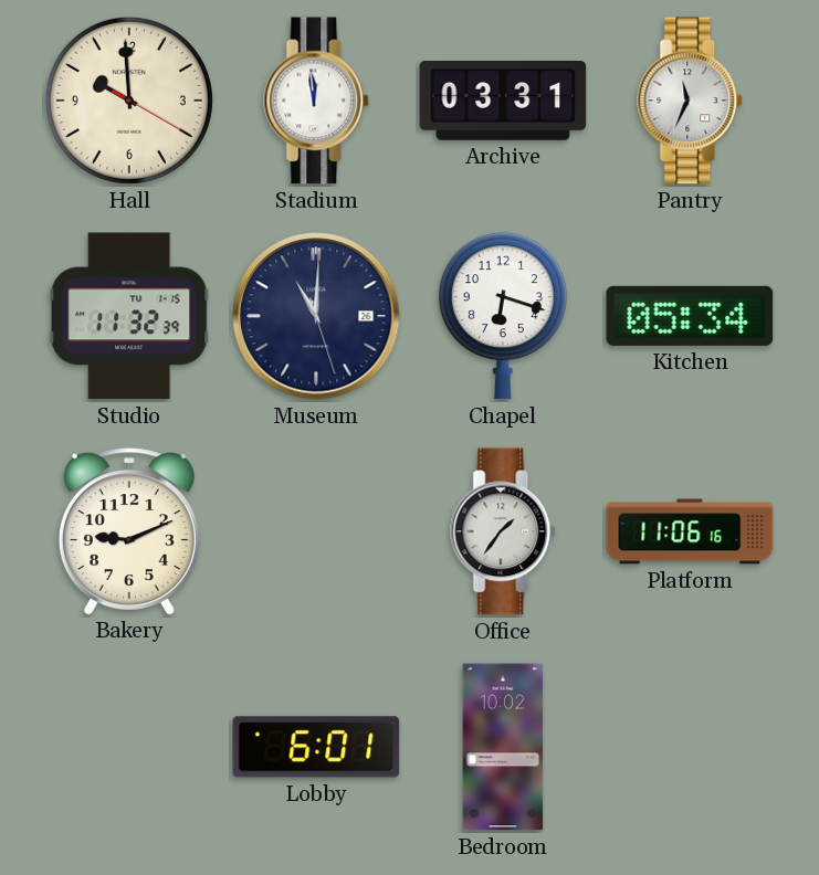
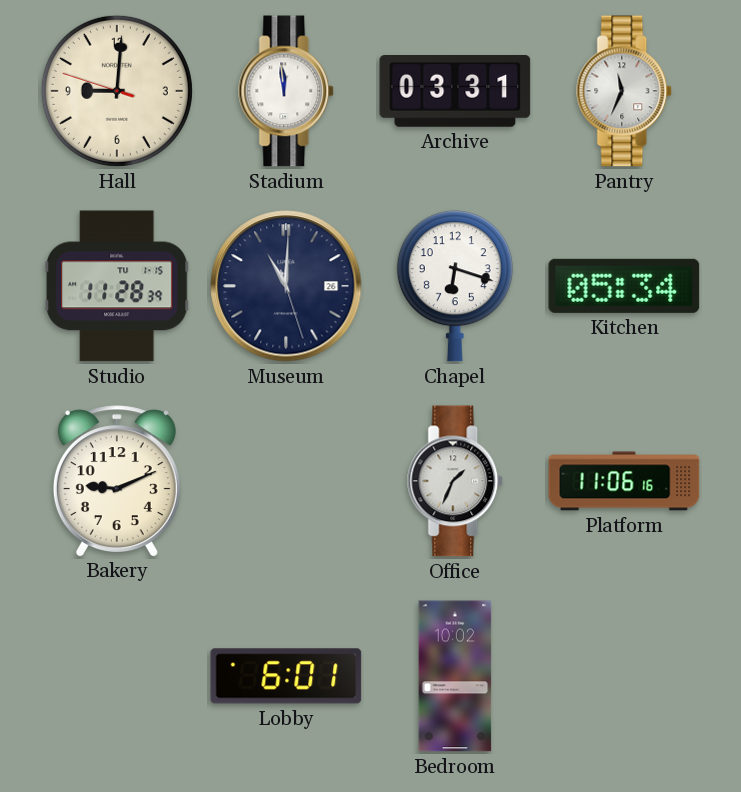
Hall: 9:59 -> 9:00
Studio: 11:32 -> 11:28
Office: 1:36 -> 1:34
